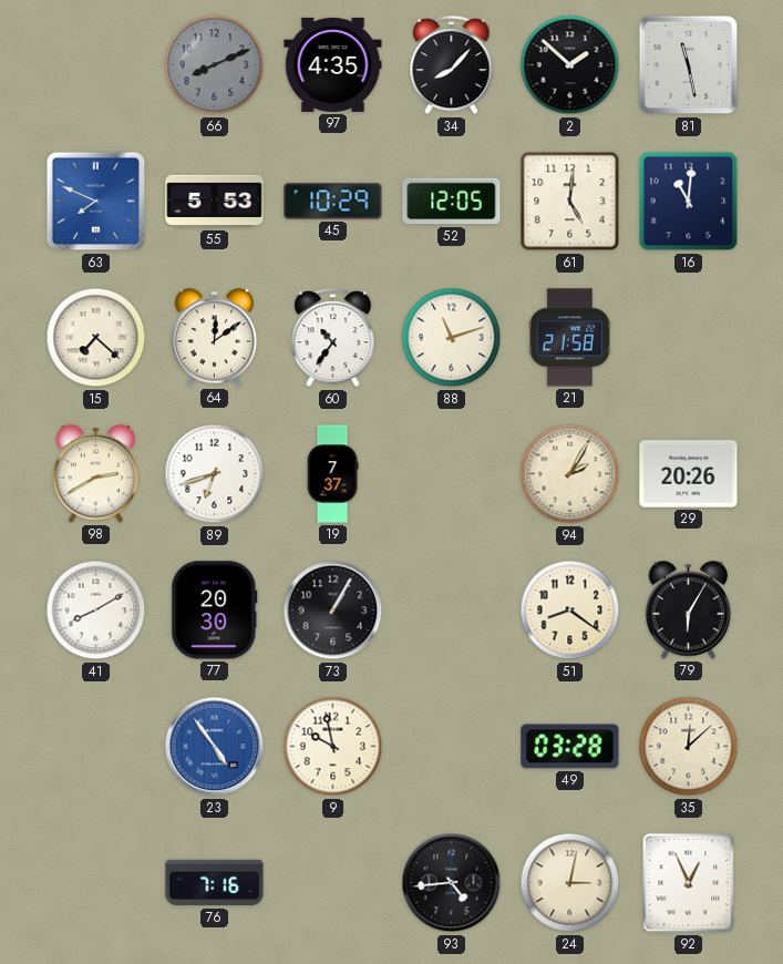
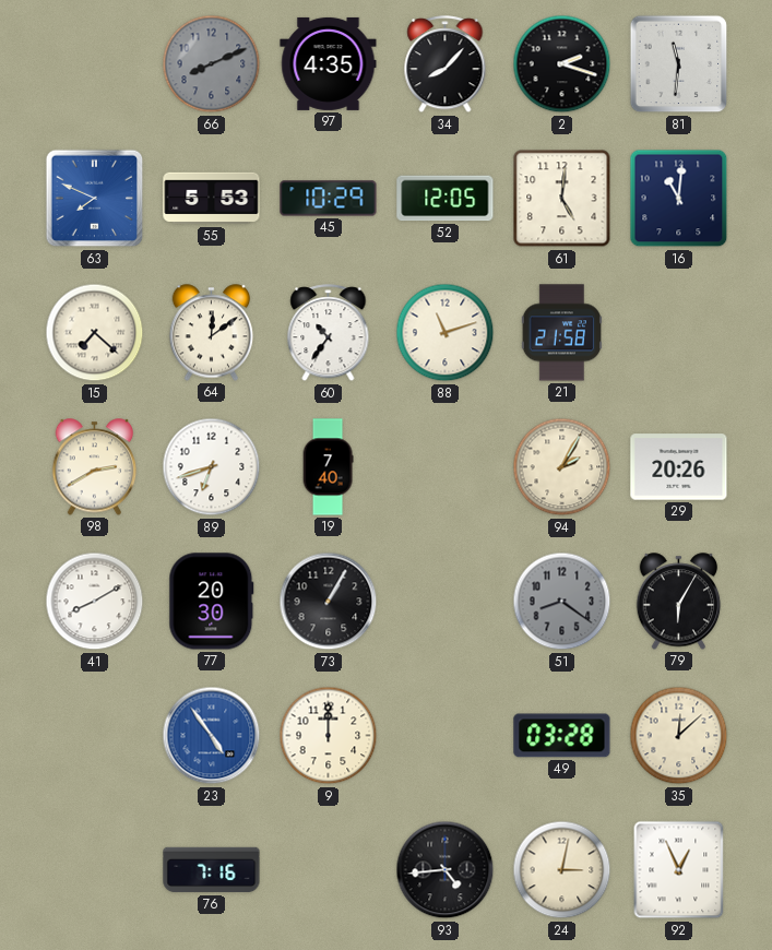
2: 1:52 -> 2:18
81: 11:28 -> 11:31
19: 7:37 -> 7:40
51 dial: cream -> grey
9: 9:58 -> 12:00
